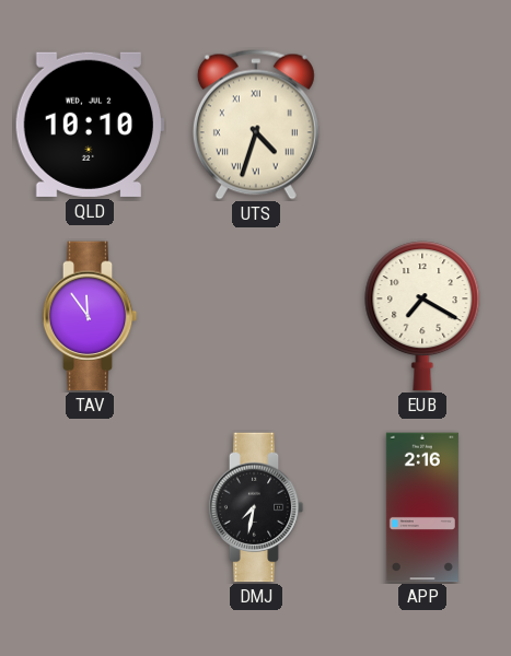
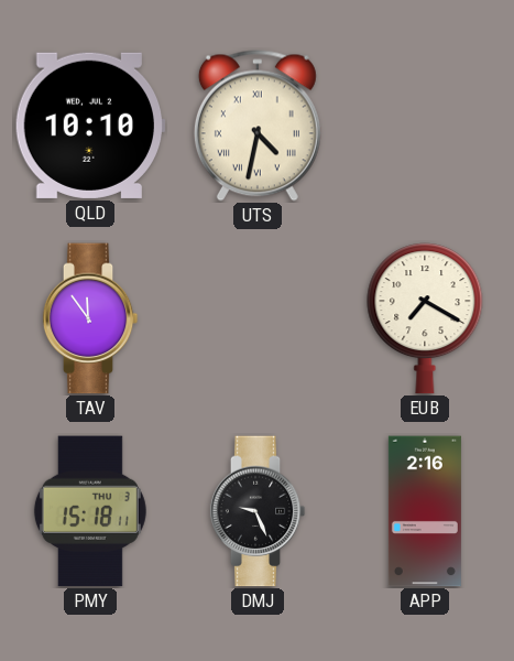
UTS: 4:33 -> 4:32
PMY: none -> 15:18
DMJ: 7:32 -> 9:26
